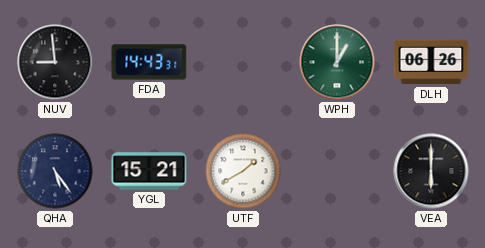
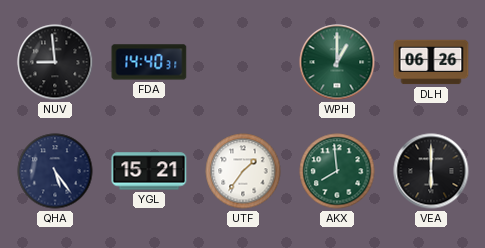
FDA: 14:43 -> 14:40
UTF: 1:40 -> 1:36
AKX: none -> 7:59
